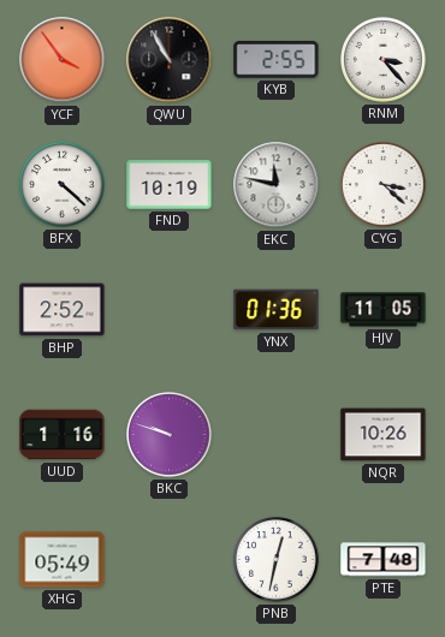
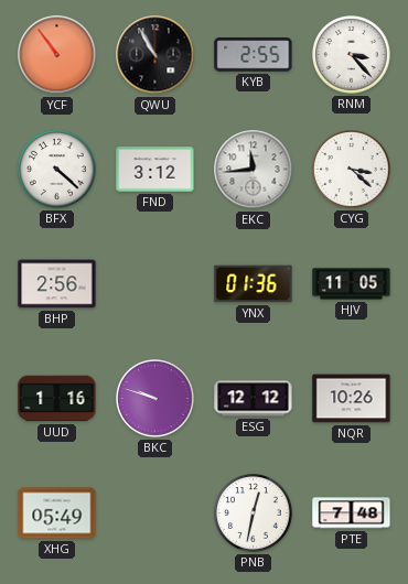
YCF: 3:54 -> 10:54
FND: 10:19 -> 3:12
EKC: 11:47 -> 11:44
BHP: 2:52 -> 2:56
ESG: none -> 12:12
